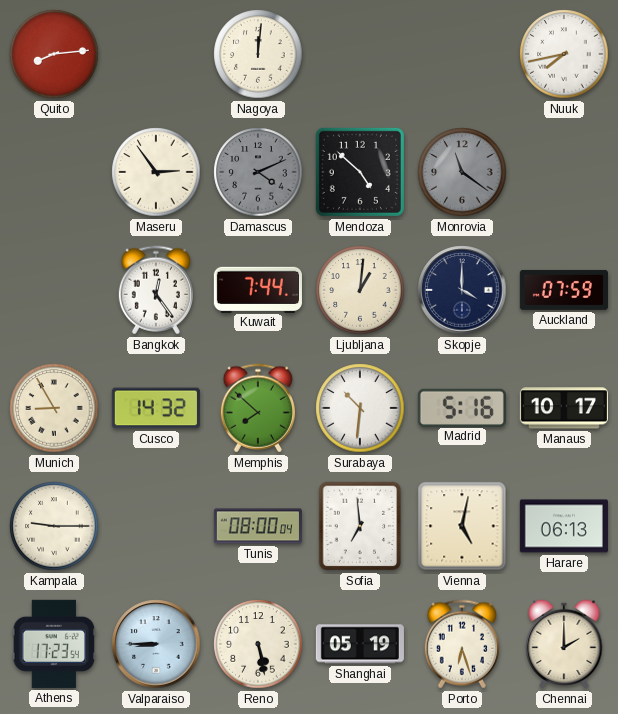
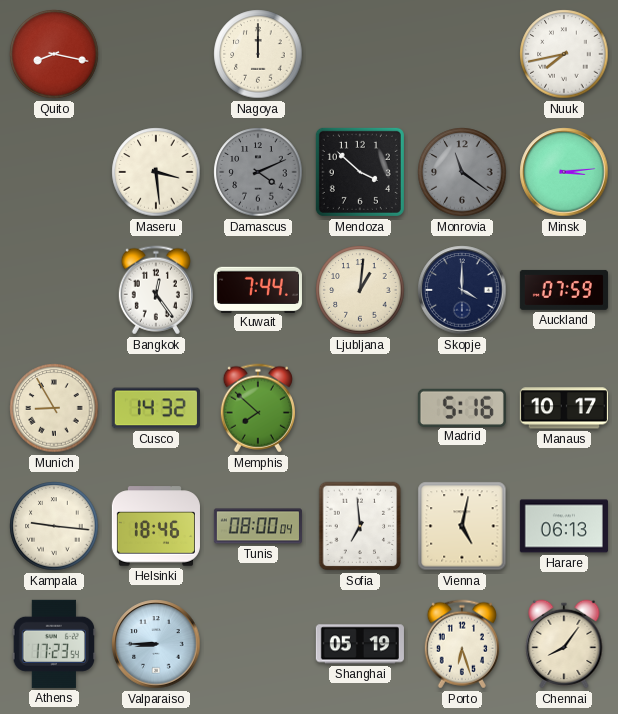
Quito: 8:14 -> 8:17
Nagoya: 12:01 -> 12:00
Maseru: 2:54 -> 3:29
Mendoza: 4:52 -> 3:52
Minsk: none -> 3:14
Surabaya: 10:31 -> none
Kampala: 9:15 -> 9:16
Helsinki: none -> 18:46
Reno: 5:28 -> none
Chennai: 2:00 -> 8:06
